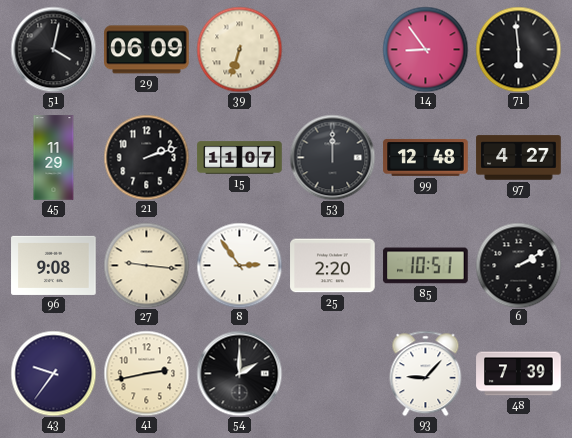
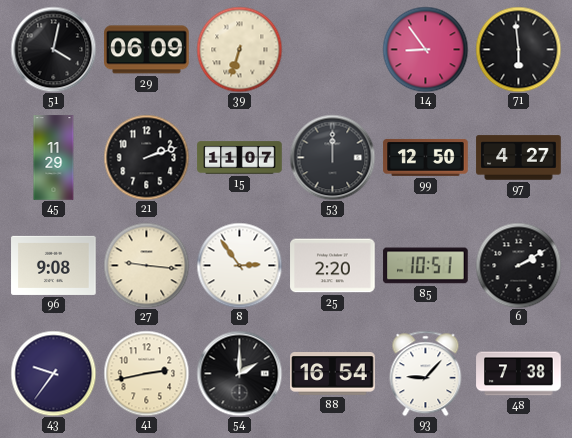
99: 12:48 -> 12:50
88: none -> 16:54
48: 7:39 -> 7:38
